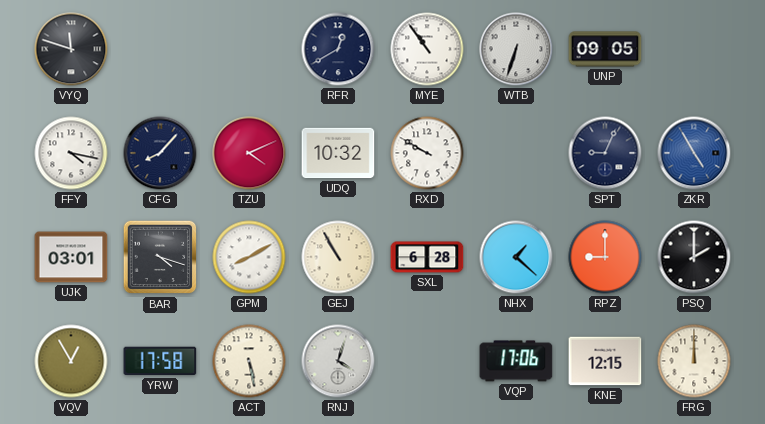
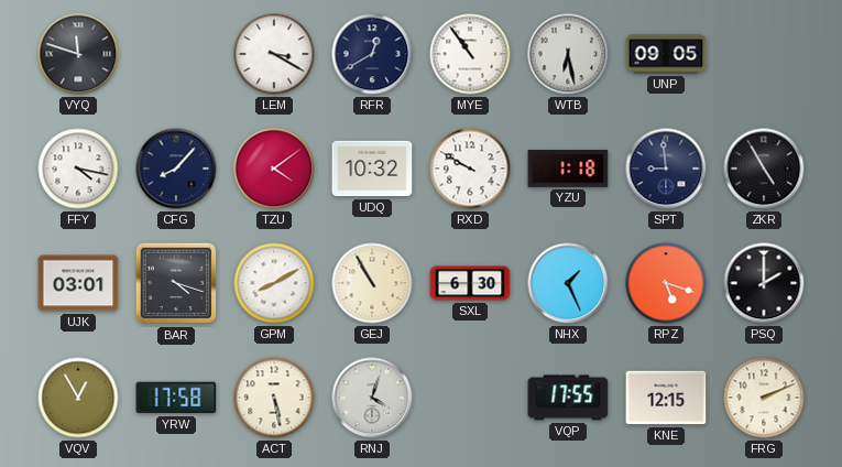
LEM: none -> 3:20
WTB: 6:33 -> 6:28
TZU: 4:11 -> 4:09
YZU: none -> 1:18
SPT: 9:04 -> 8:59
ZKR dial: blue -> black
SXL: 6:28 -> 6:30
NHX: 1:22 -> 1:26
RPZ: 9:00 -> 5:18
VQP: 17:06 -> 17:55
FRG: 12:00 -> 2:11
